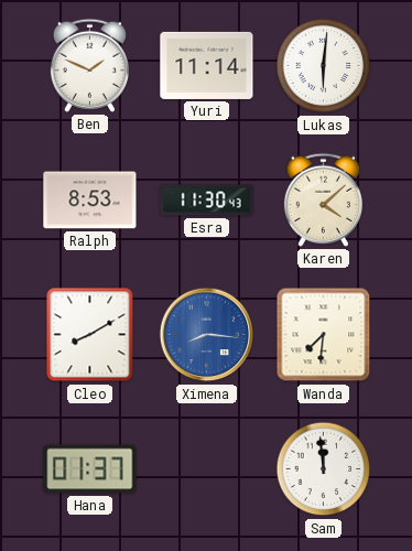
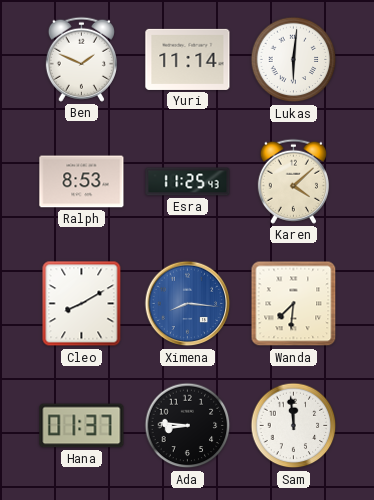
Esra: 11:30 -> 11:25
Ada: none -> 8:46
